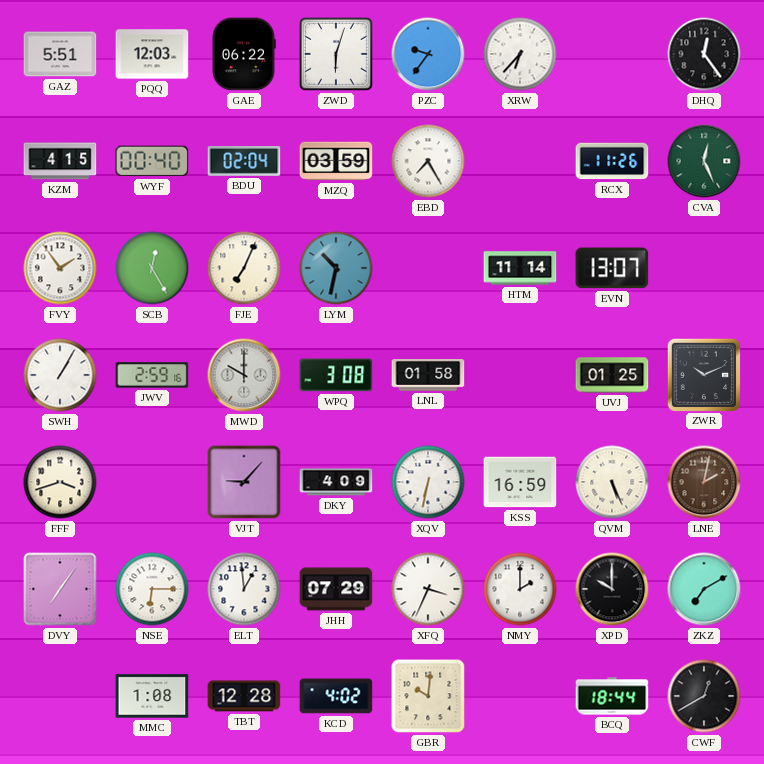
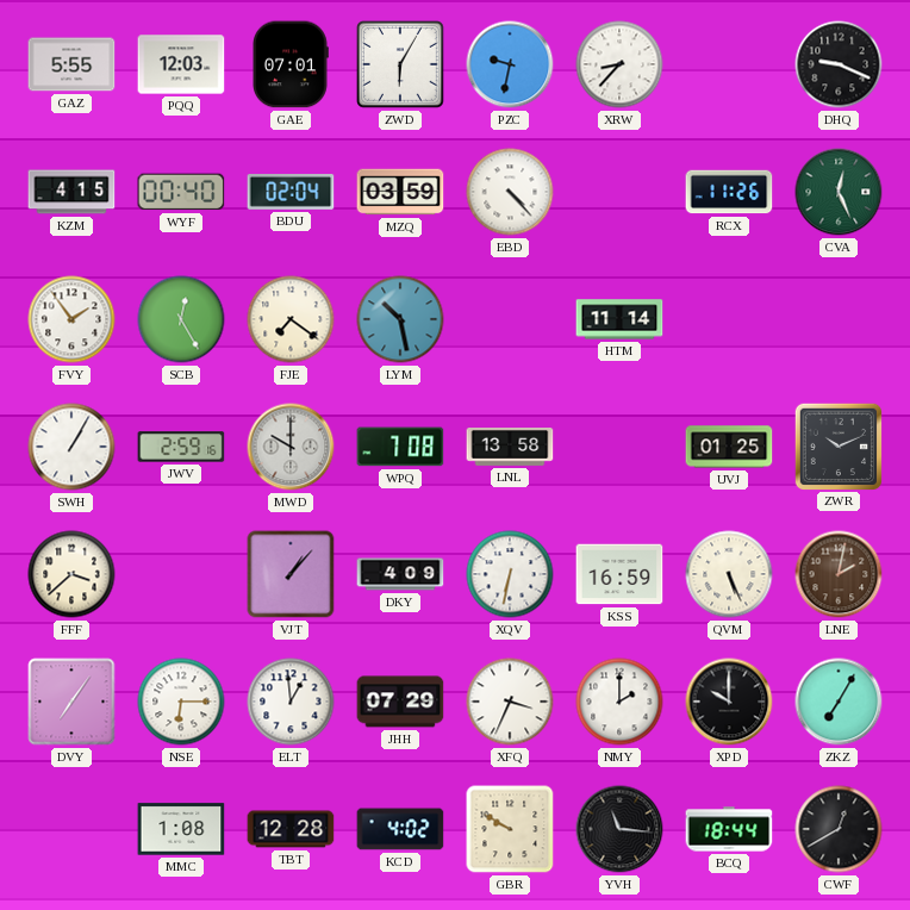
GAZ: 5:51 -> 5:55
GAE: 06:22 -> 07:01
ZWD: 6:03 -> 6:05
PZC: 9:36 -> 9:32
XRW: 6:37 -> 8:37
DHQ: 12:24 -> 9:19
EBD: 7:25 -> 4:23
FJE: 7:04 -> 7:21
LYM: 10:32 -> 10:28
EVN: 13:07 -> none
WPQ: 3:08 -> 7:08
LNL: 01:58 -> 13:58
FFF: 3:42 -> 3:38
VJT: 9:07 -> 1:07
ZKZ: 7:10 -> 7:05
GBR: 10:01 -> 9:50
YVH: none -> 11:16
